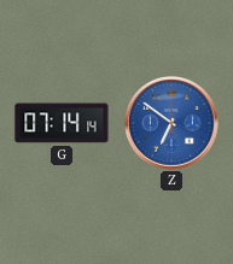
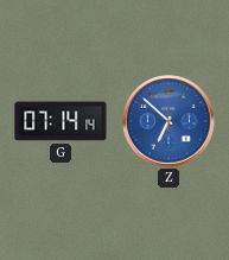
Z: 6:51 -> 6:52
